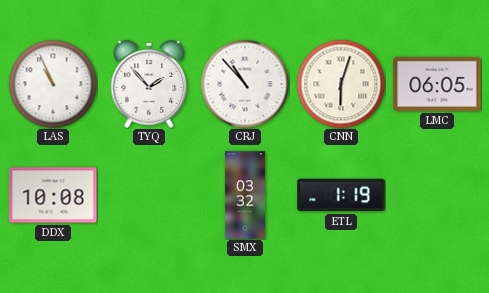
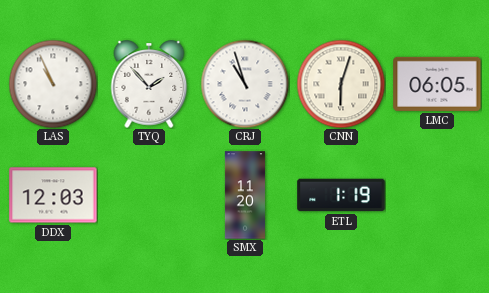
CRJ: 10:53 -> 10:57
DDX: 10:08 -> 12:03
SMX: 03:32 -> 11:20
